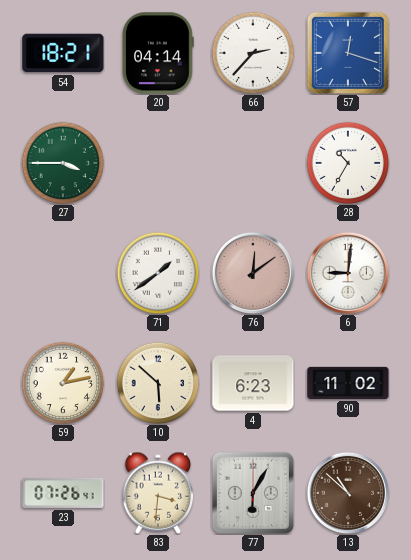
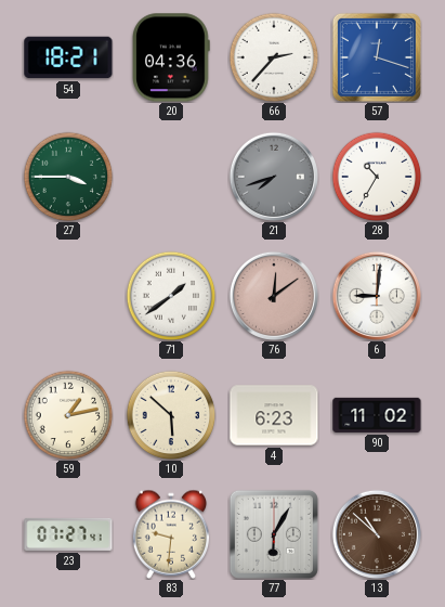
20: 04:14 -> 04:36
21: none -> 7:42
23: 07:26 -> 07:27
83: 3:31 -> 9:31
